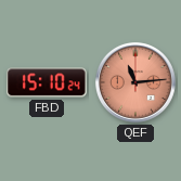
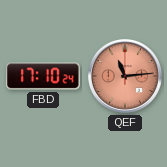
FBD: 15:10 -> 17:10
